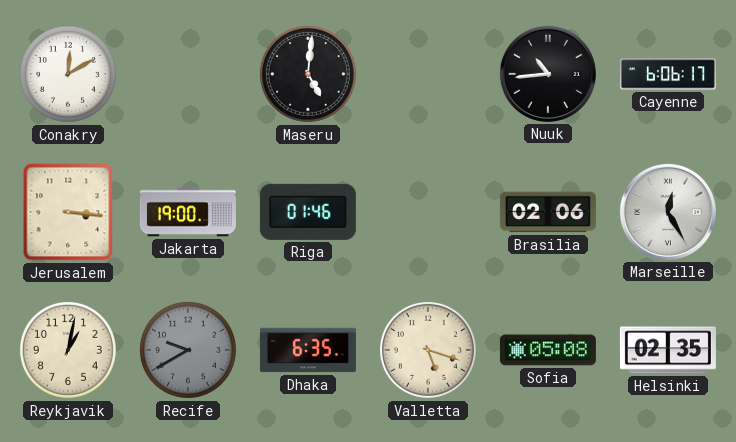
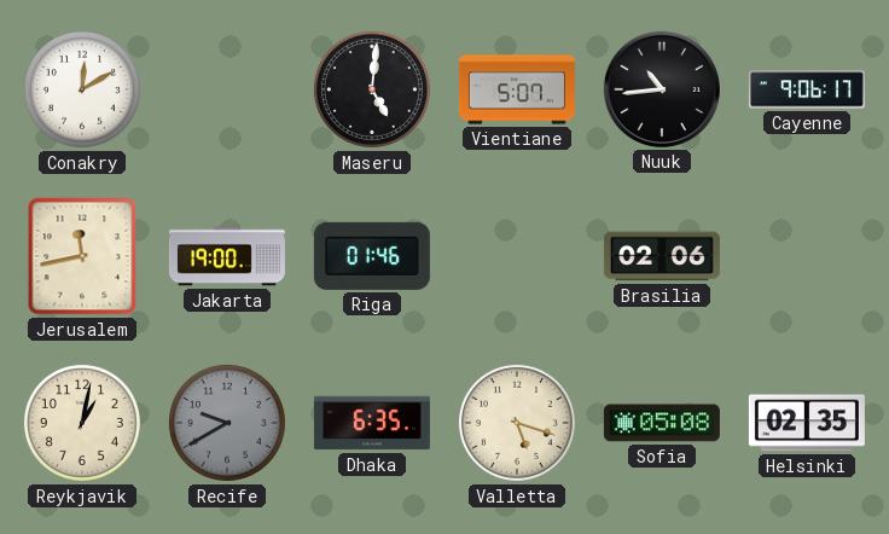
Vientiane: none -> 5:07
Cayenne: 6:06 -> 9:06
Jerusalem: 3:16 -> 11:43
Marseille: 12:25 -> none
